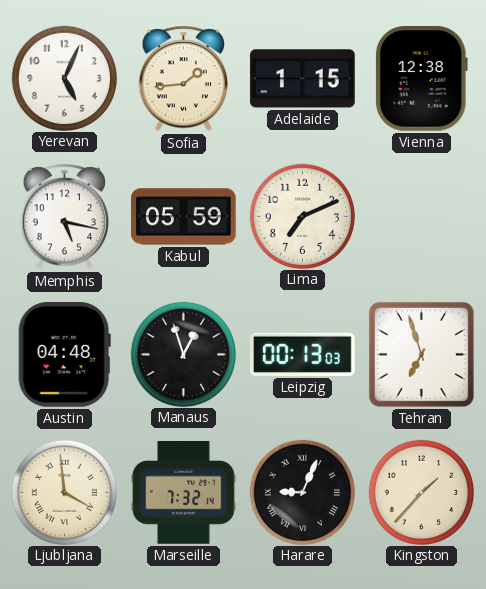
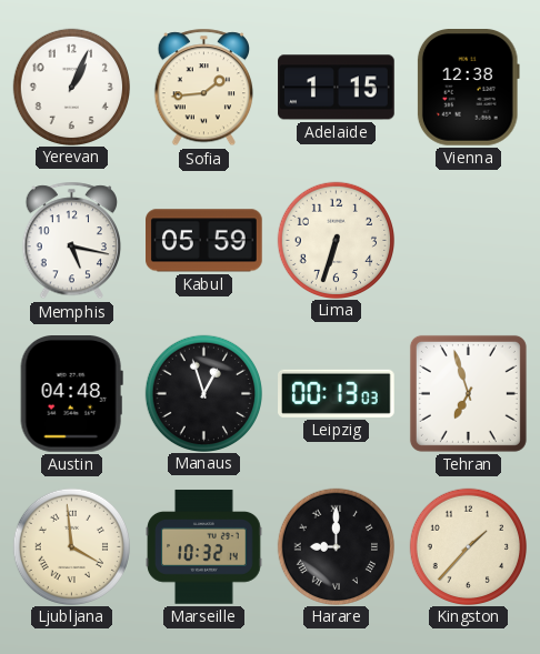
Yerevan: 5:04 -> 1:04
Lima: 7:11 -> 6:33
Marseille: 7:32 -> 10:32
Harare: 9:04 -> 9:00
